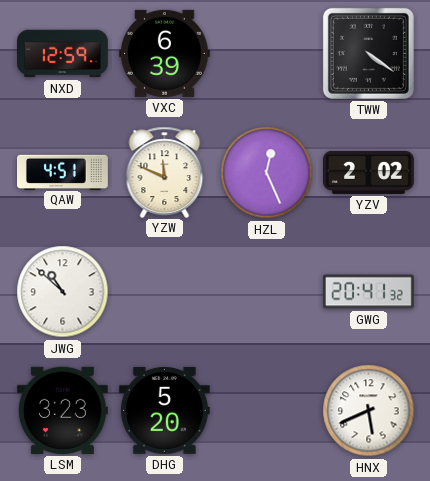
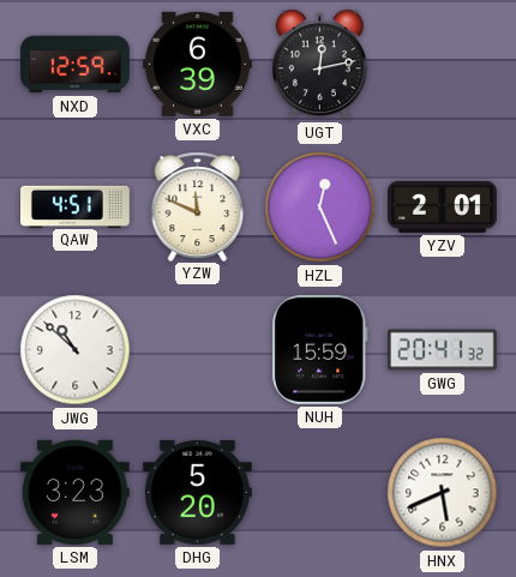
UGT: none -> 12:13
TWW: 4:21 -> none
YZV: 2:02 -> 2:01
NUH: none -> 15:59
